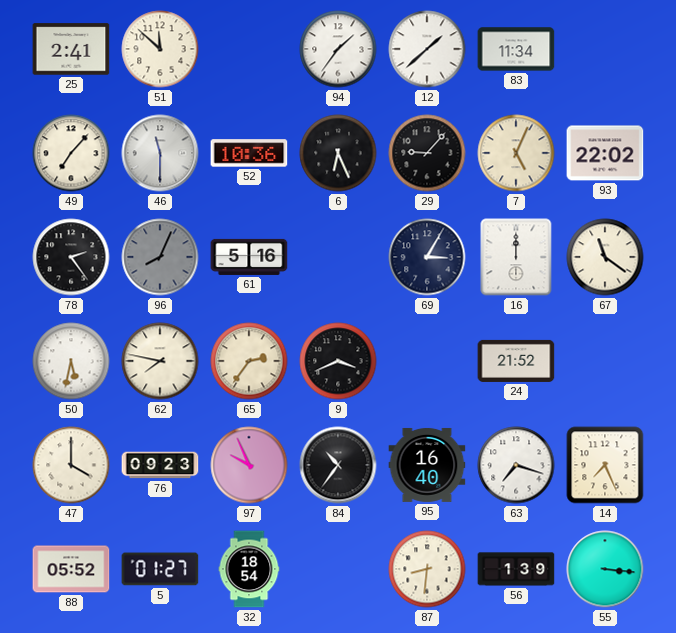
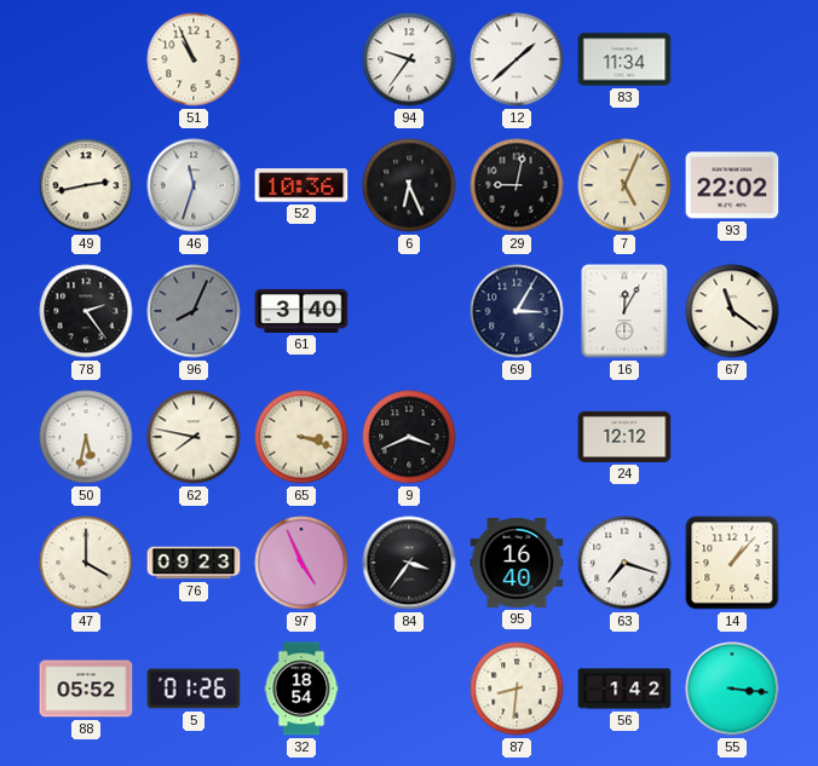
25: 2:41 -> none
51: 11:52 -> 10:56
94: 1:36 -> 9:36
49: 7:07 -> 2:43
46: 11:30 -> 11:33
29: 9:07 -> 9:02
61: 5:16 -> 3:40
16: 12:00 -> 12:05
65: 2:36 -> 3:18
24: 21:52 -> 12:12
97: 9:56 -> 4:56
84: 10:36 -> 3:36
14: 7:26 -> 1:07
5: 01:27 -> 01:26
56: 1:39 -> 1:42
